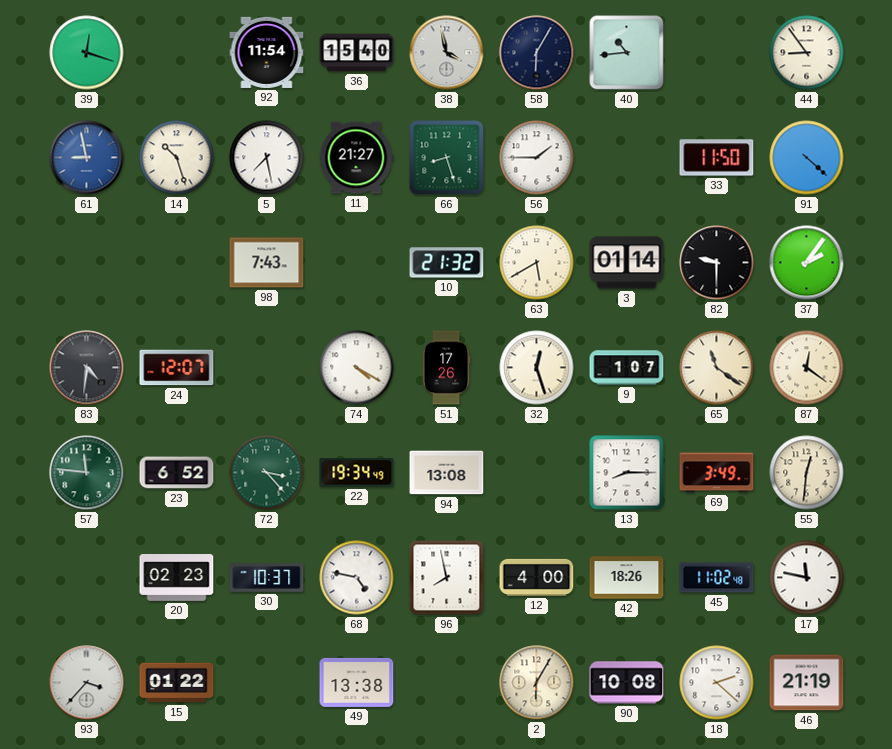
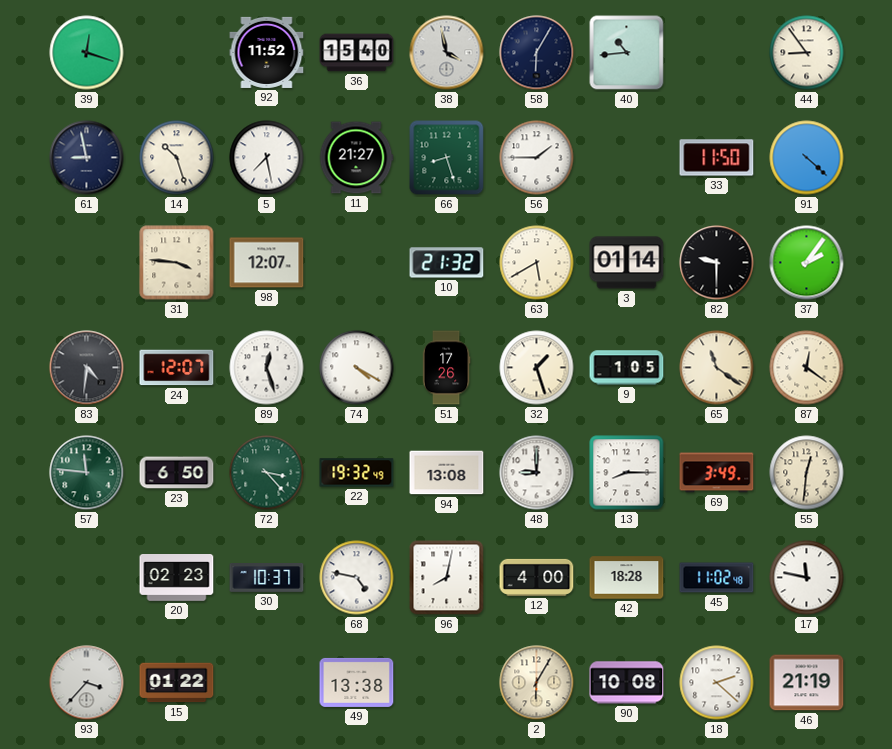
92: 11:54 -> 11:52
61 dial: blue -> navy
31: none -> 3:46
98: 7:43 -> 12:07
89: none -> 12:27
32: 12:27 -> 1:27
9: 1:07 -> 1:05
23: 6:52 -> 6:50
22: 19:34 -> 19:32
48: none -> 9:00
96: 7:58 -> 8:02
42: 18:26 -> 18:28
